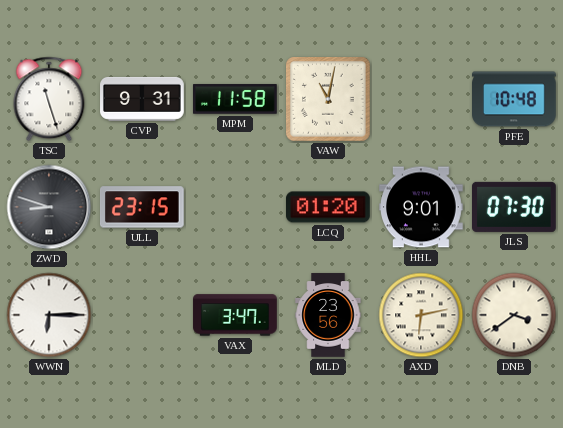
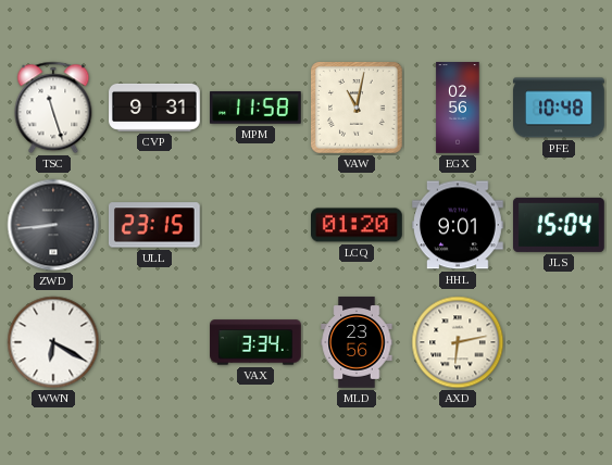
EGX: none -> 02:56
ZWD: 8:48 -> 8:44
JLS: 07:30 -> 15:04
WWN: 6:15 -> 6:20
VAX: 3:47 -> 3:34
DNB: 3:39 -> none
